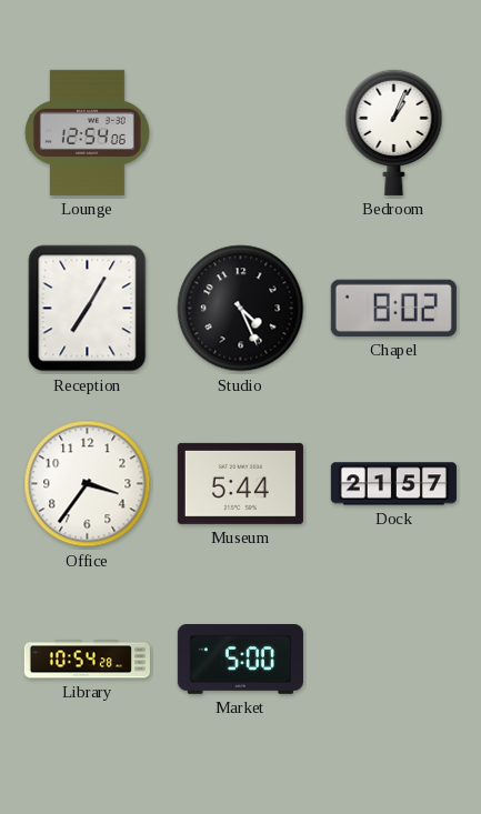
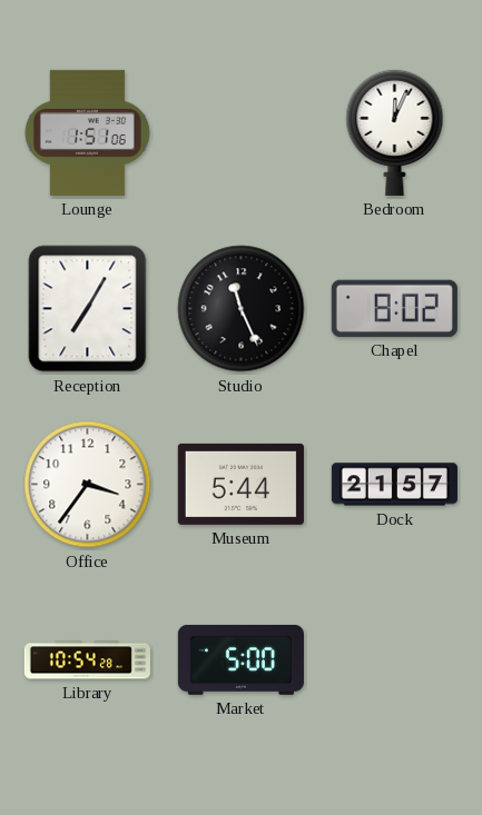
Lounge: 12:54 -> 1:51
Bedroom: 1:04 -> 12:04
Studio: 4:26 -> 11:26
